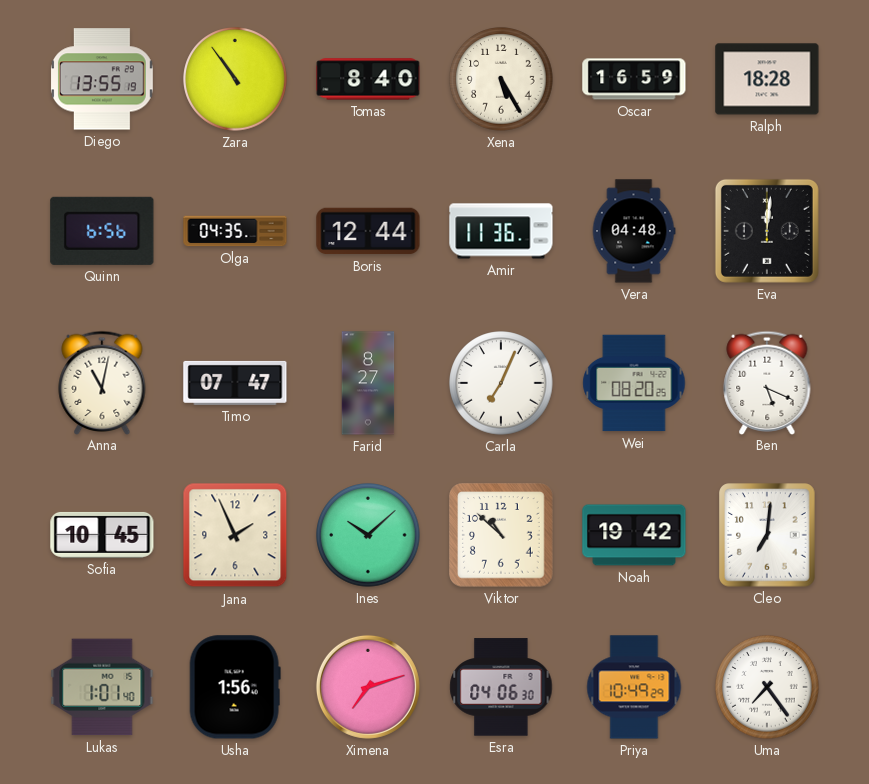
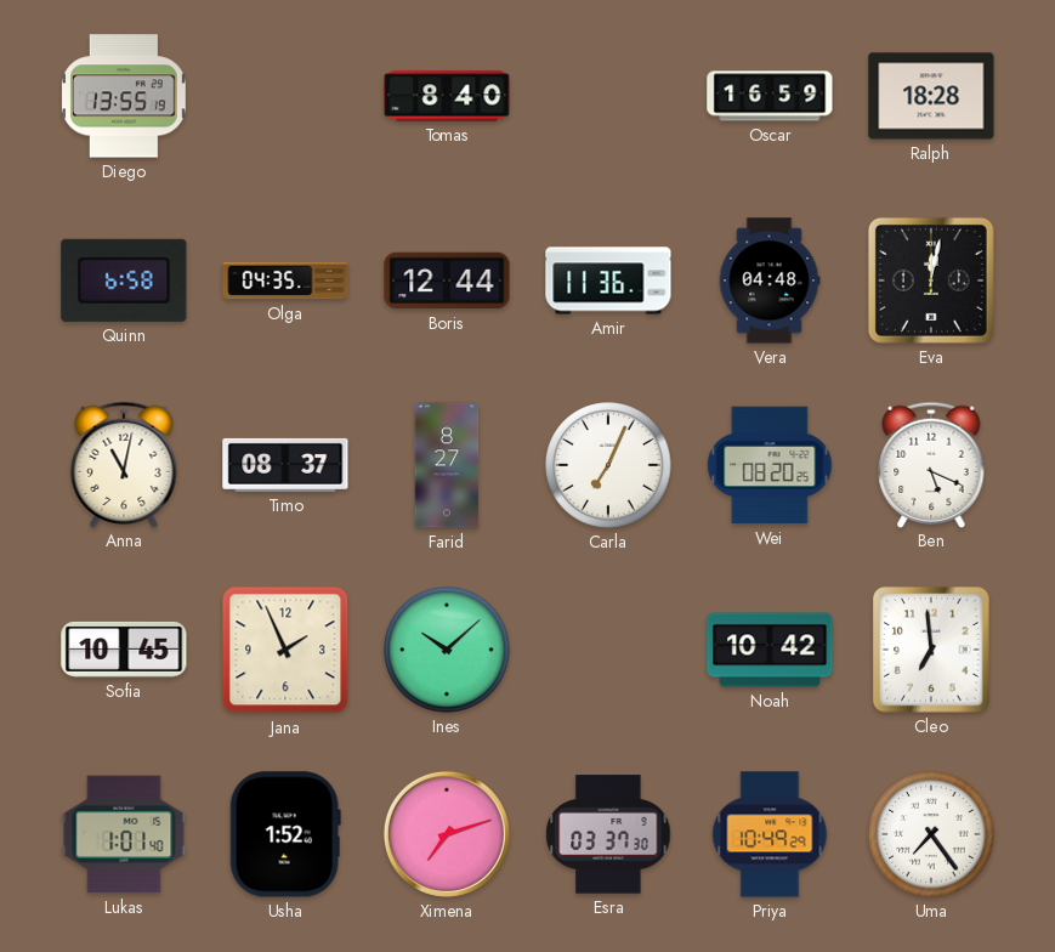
Zara: 10:54 -> none
Xena: 5:25 -> none
Quinn: 6:56 -> 6:58
Eva: 12:01 -> 12:02
Timo: 07:47 -> 08:37
Viktor: 10:52 -> none
Noah: 19:42 -> 10:42
Cleo: 7:01 -> 6:59
Usha: 1:56 -> 1:52
Esra: 04:06 -> 03:37
